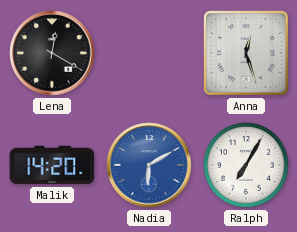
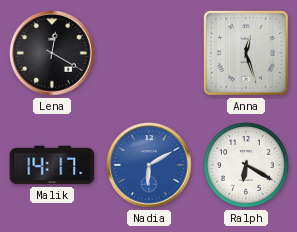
Malik: 14:20 -> 14:17
Ralph: 7:05 -> 6:20
